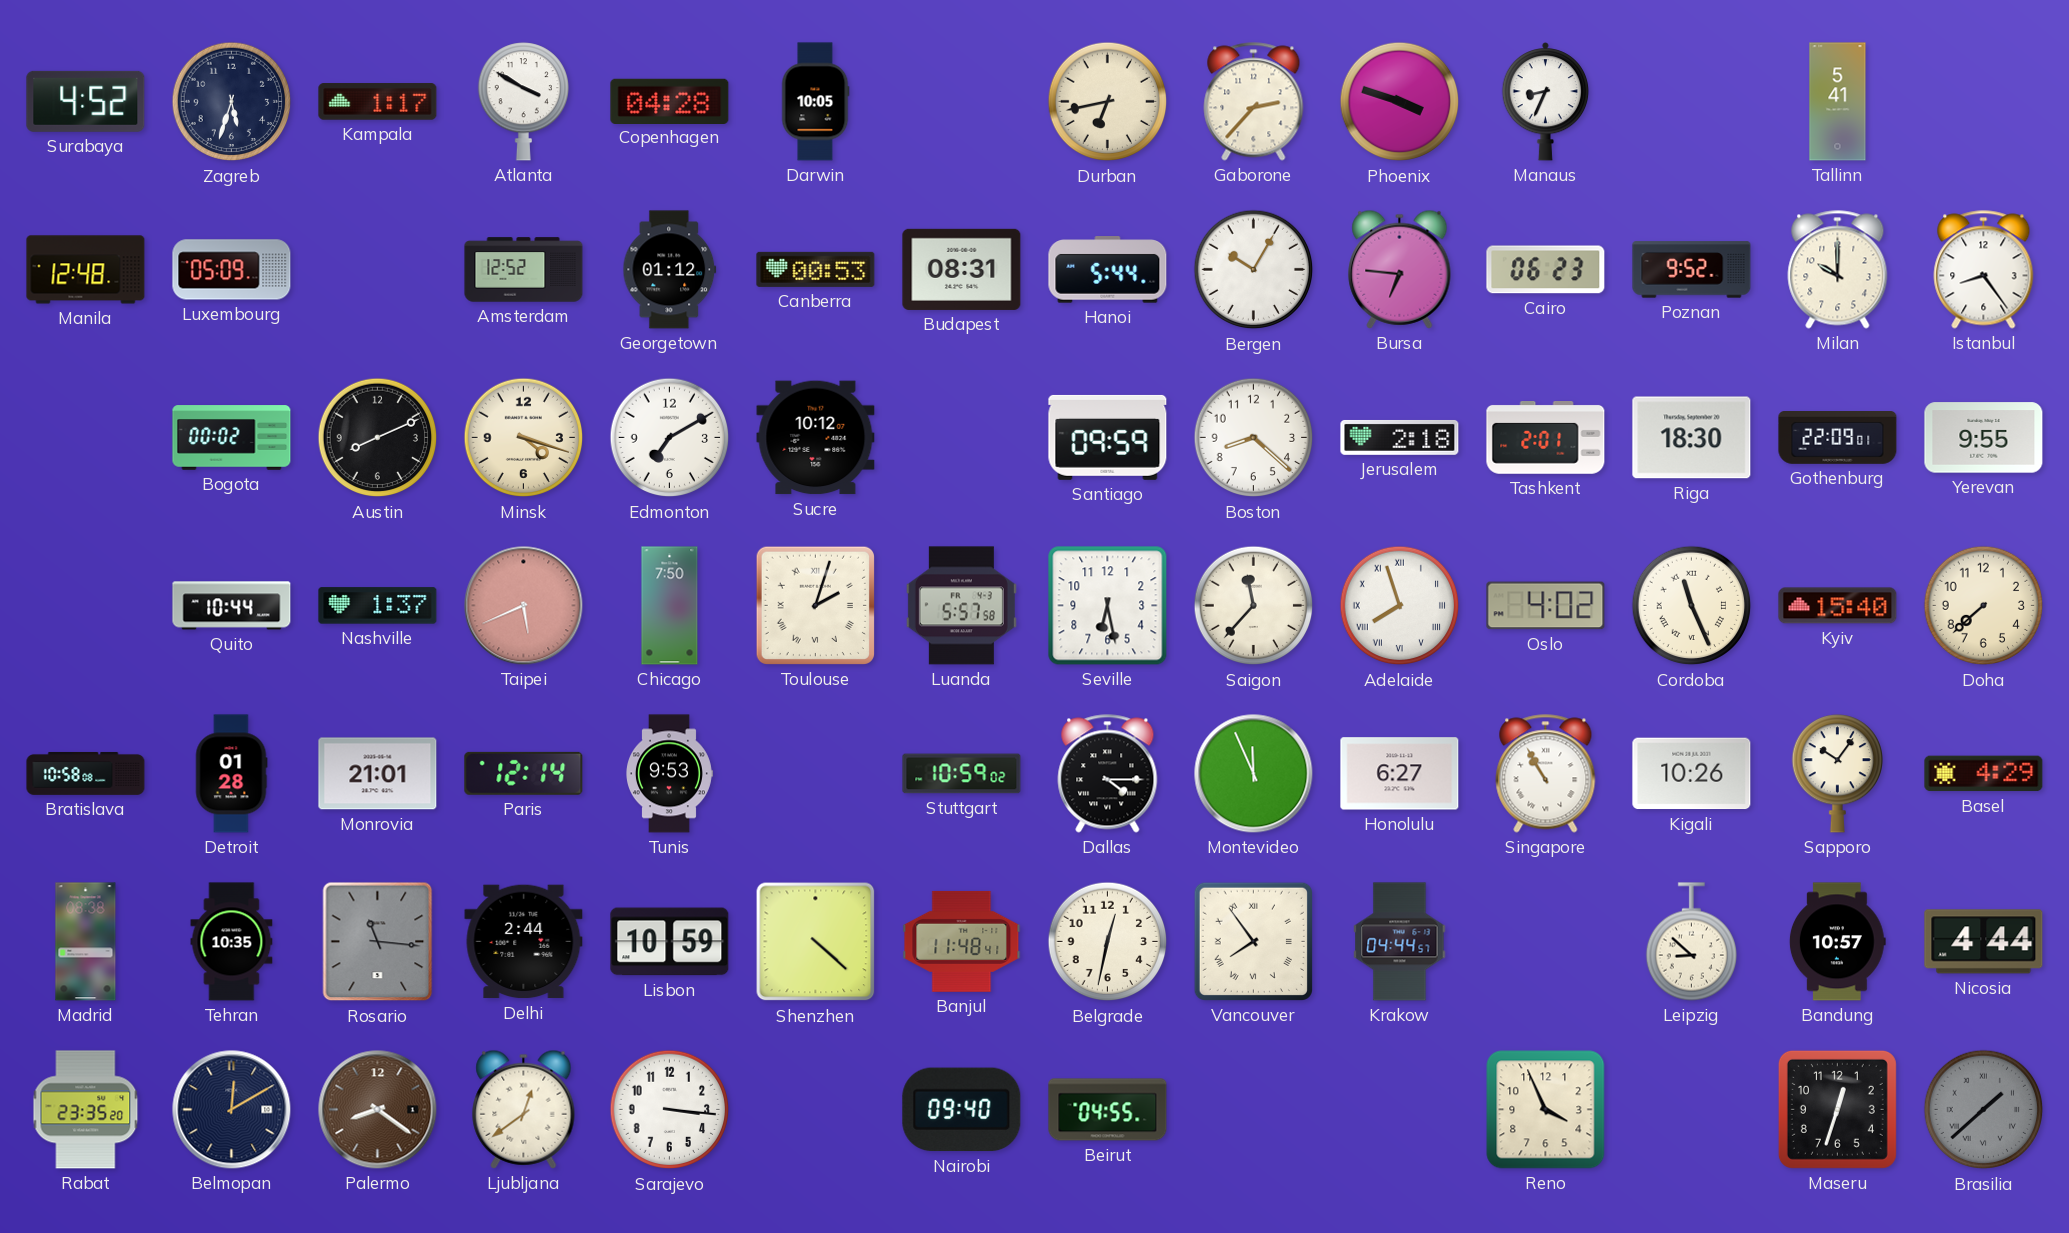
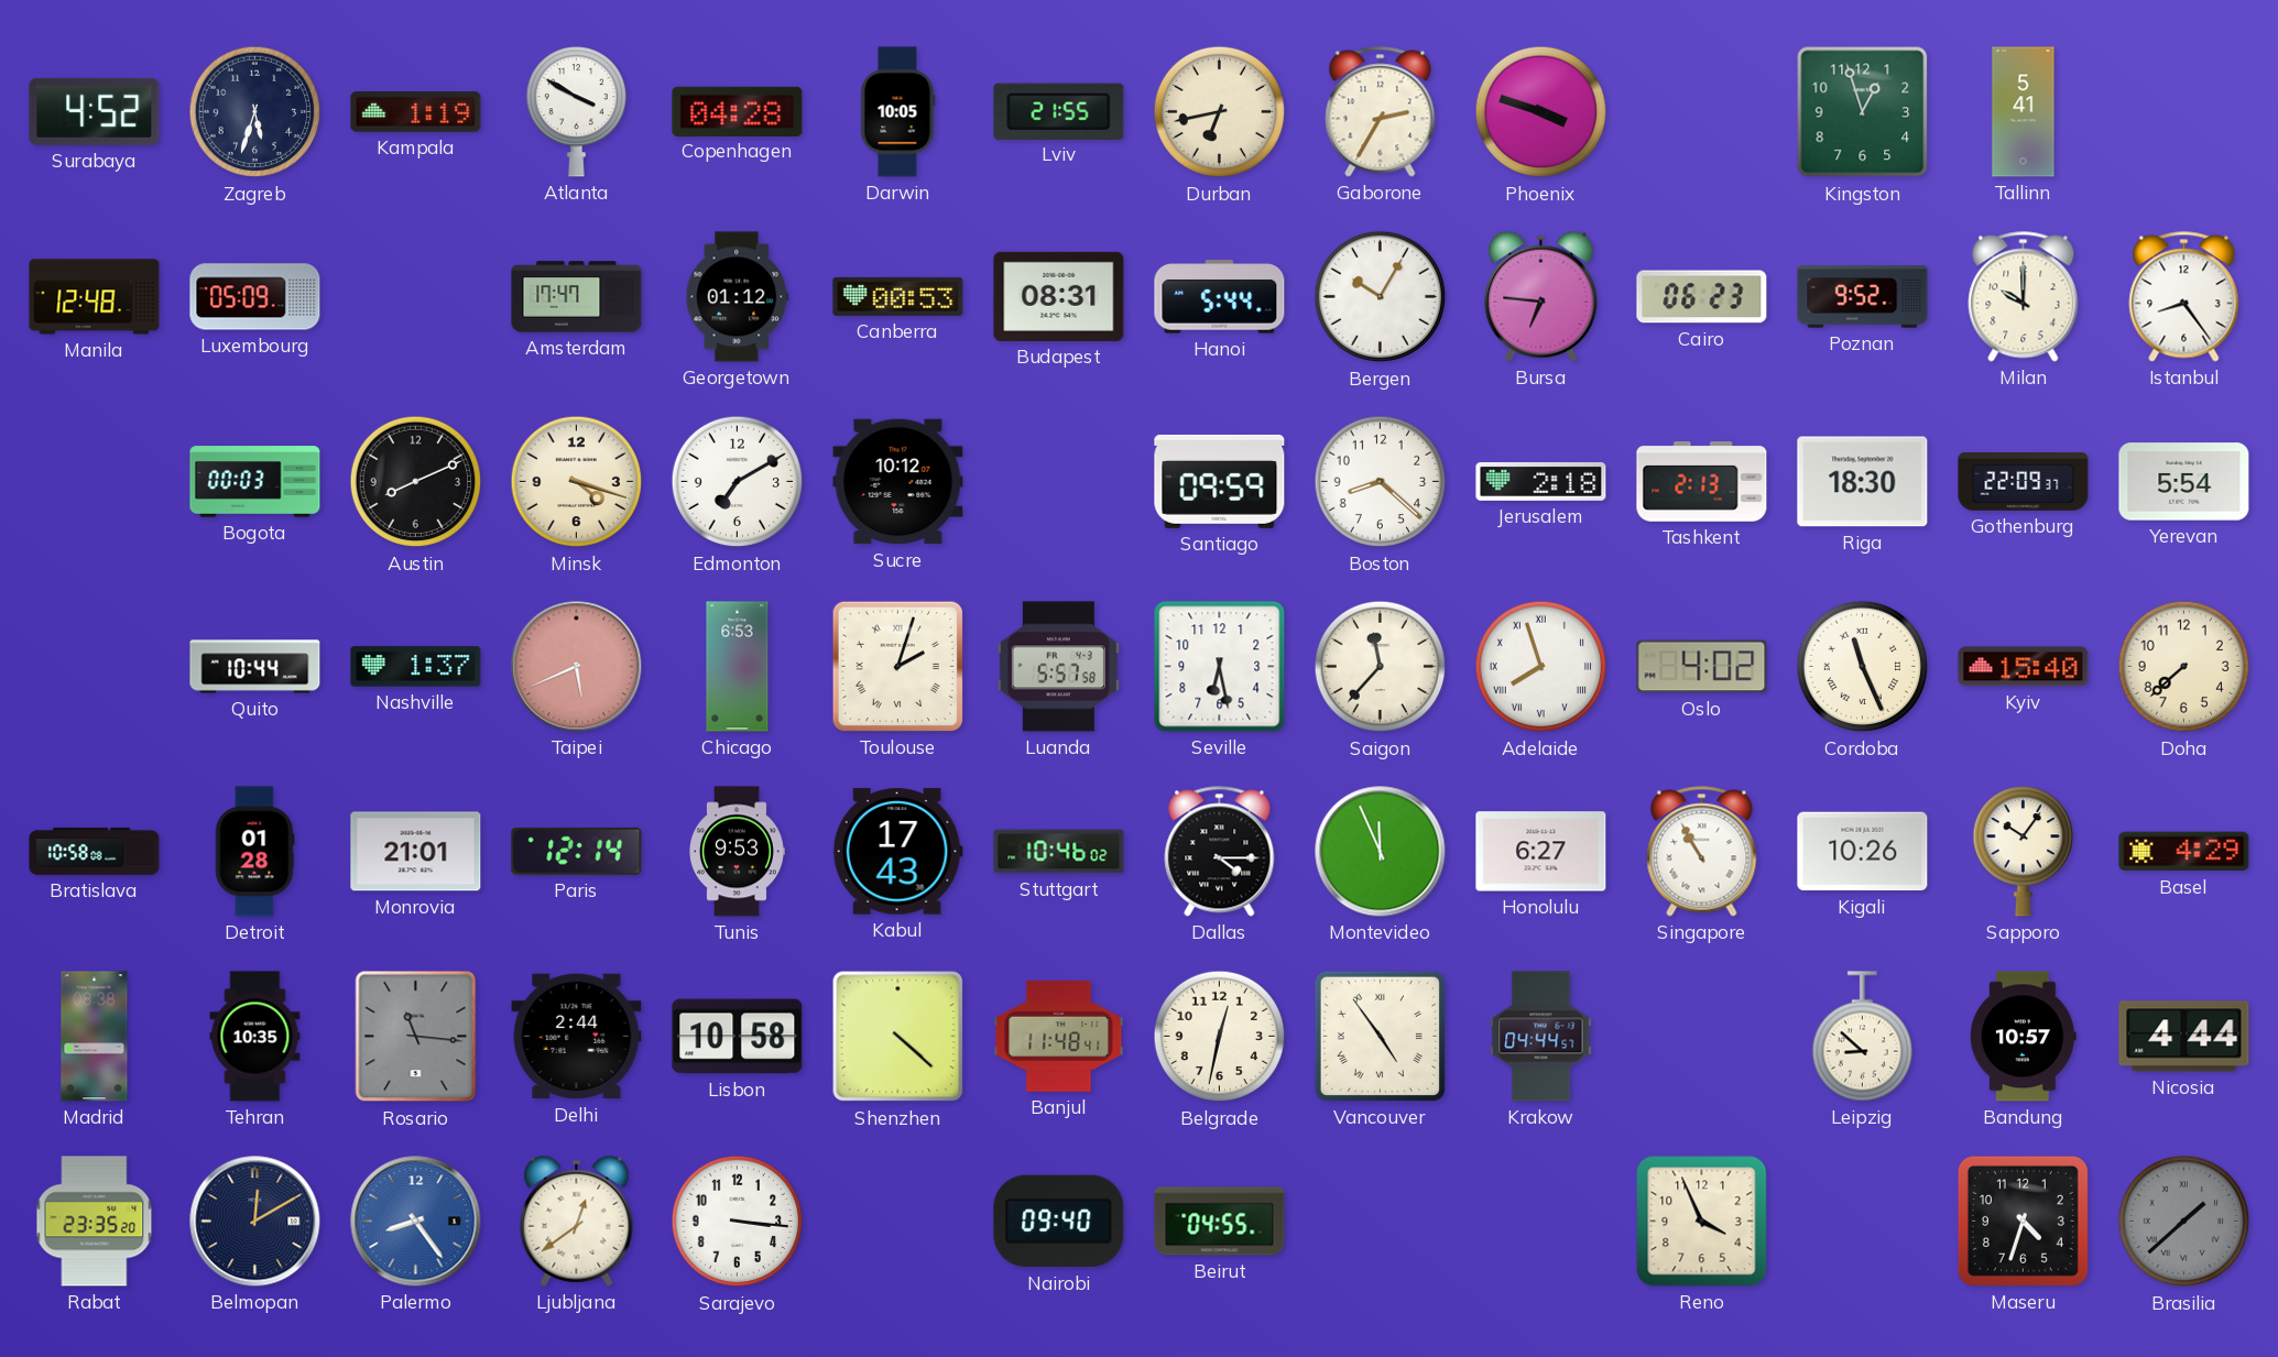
Kampala: 1:17 -> 1:19
Lviv: none -> 21:55
Gaborone: 2:37 -> 2:35
Manaus: 8:34 -> none
Kingston: none -> 12:57
Amsterdam: 12:52 -> 17:47
Bogota: 00:02 -> 00:03
Tashkent: 2:01 -> 2:13
Gothenburg: 22:09:01 -> 22:09:37
Yerevan: 9:55 -> 5:54
Chicago: 7:50 -> 6:53
Kabul: none -> 17:43
Stuttgart: 10:59 -> 10:46
Lisbon: 10:59 -> 10:58
Vancouver: 7:54 -> 4:54
Palermo: 8:21 -> 8:24
Palermo dial: brown -> blue
Maseru: 12:33 -> 4:33
